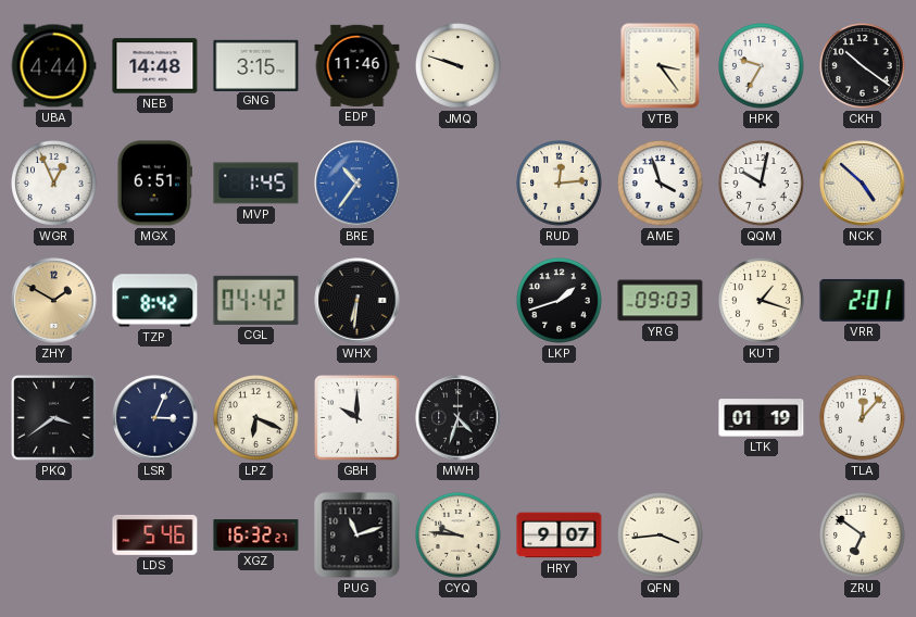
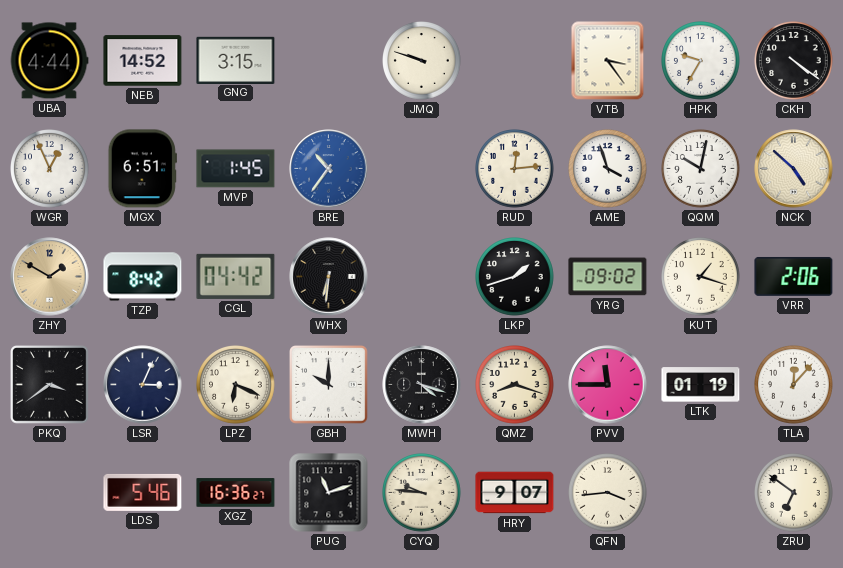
NEB: 14:48 -> 14:52
EDP: 11:46 -> none
CKH: 10:21 -> 4:21
YRG: 09:03 -> 09:02
VRR: 2:01 -> 2:06
MWH: 4:33 -> 4:18
QMZ: none -> 8:18
PVV: none -> 11:45
XGZ: 16:32 -> 16:36
